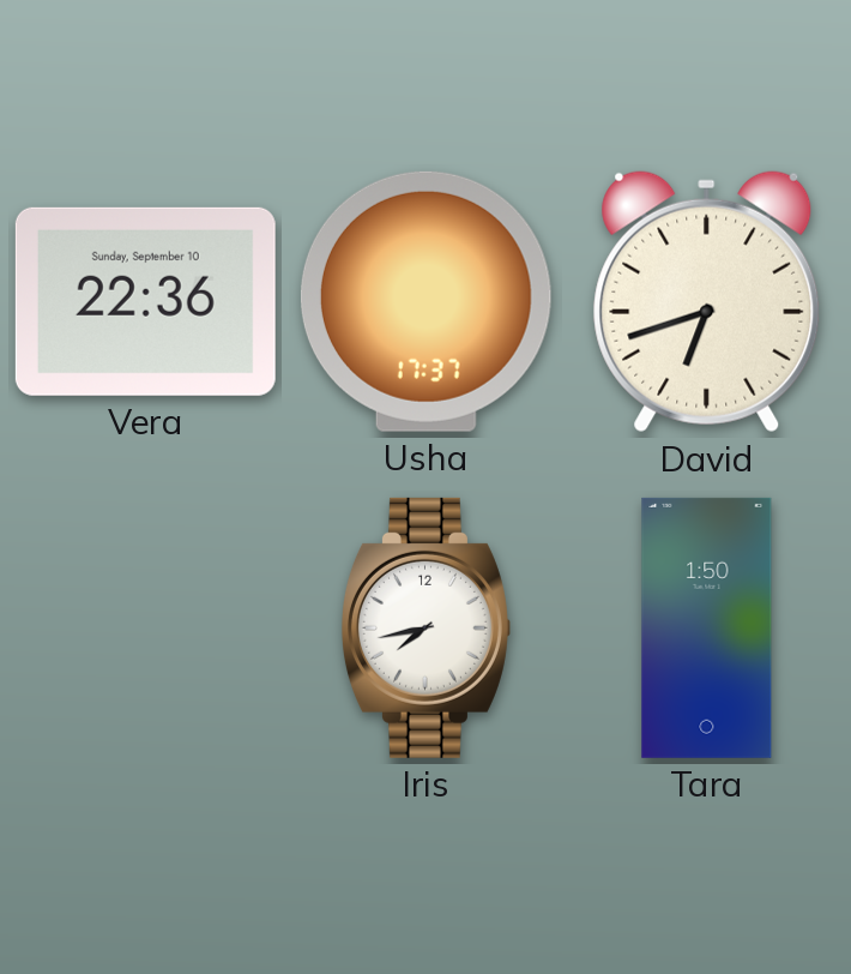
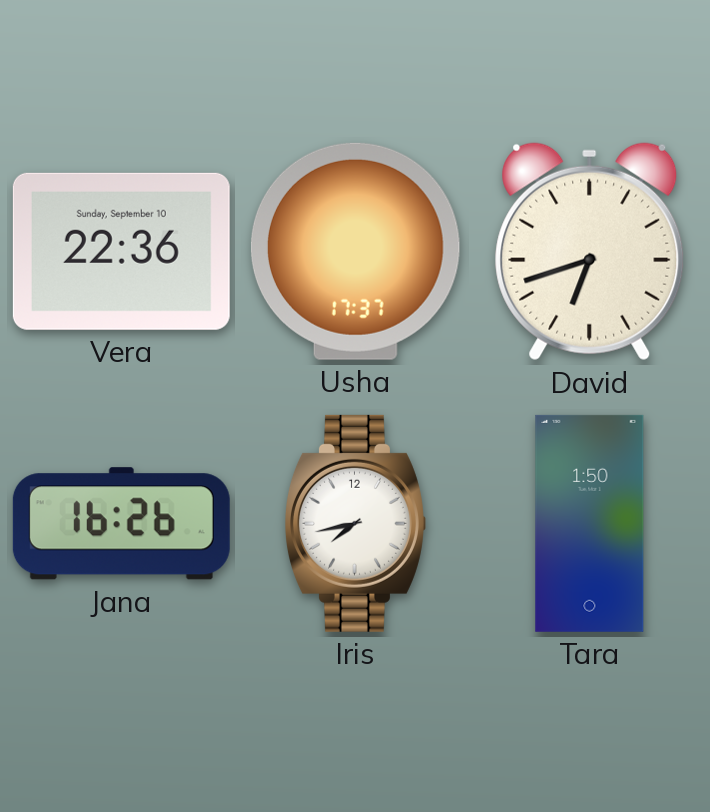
Jana: none -> 16:26
